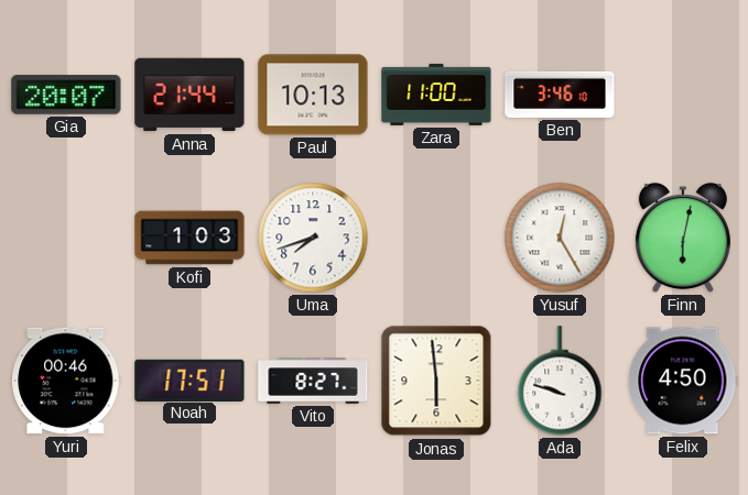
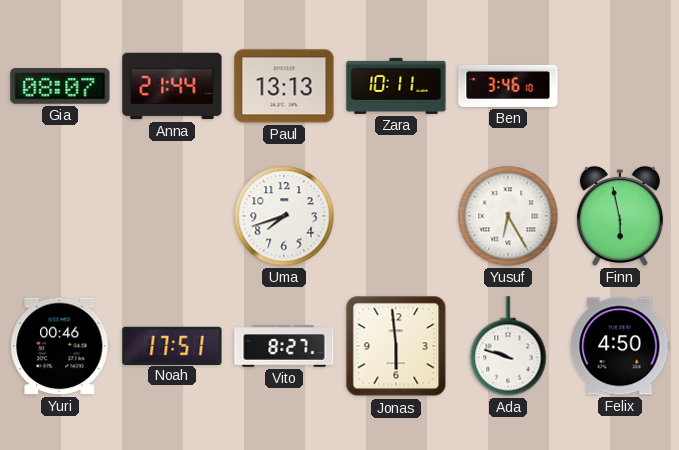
Gia: 20:07 -> 08:07
Paul: 10:13 -> 13:13
Zara: 11:00 -> 10:11
Kofi: 1:03 -> none
Yusuf: 12:25 -> 6:25
Finn: 6:02 -> 5:58
